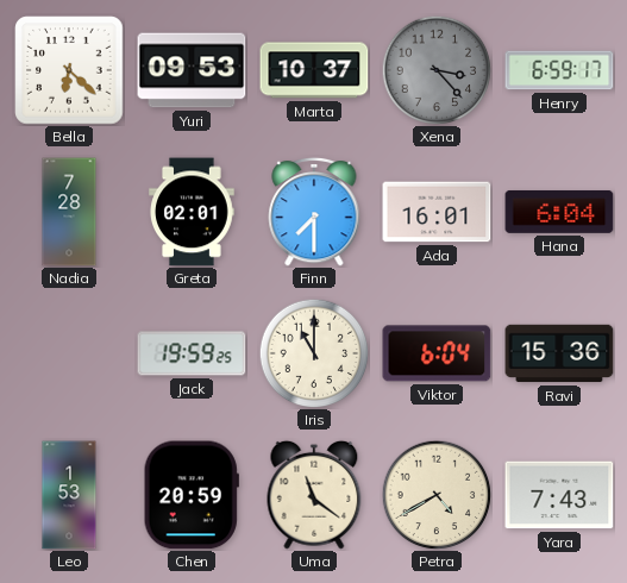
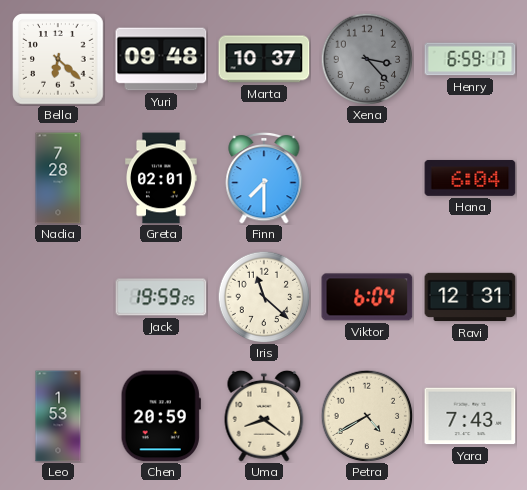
Yuri: 09:53 -> 09:48
Ada: 16:01 -> none
Iris: 11:00 -> 11:22
Ravi: 15:36 -> 12:31
Uma: 11:21 -> 8:21
